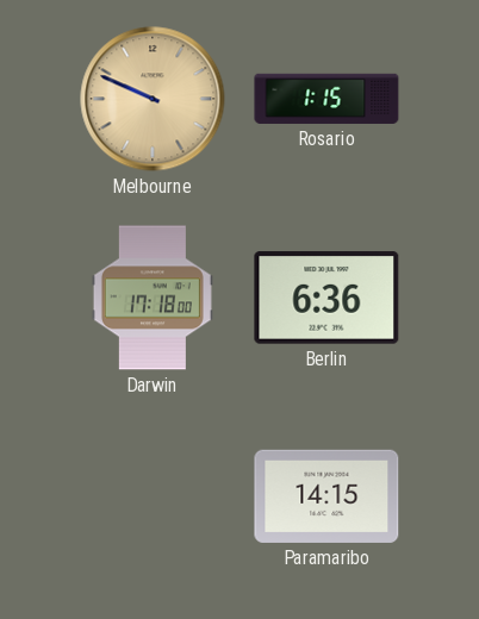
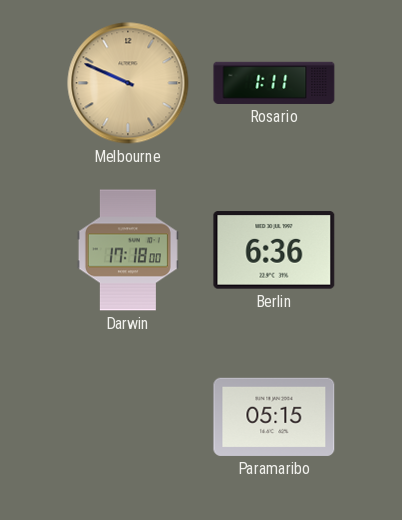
Rosario: 1:15 -> 1:11
Paramaribo: 14:15 -> 05:15
